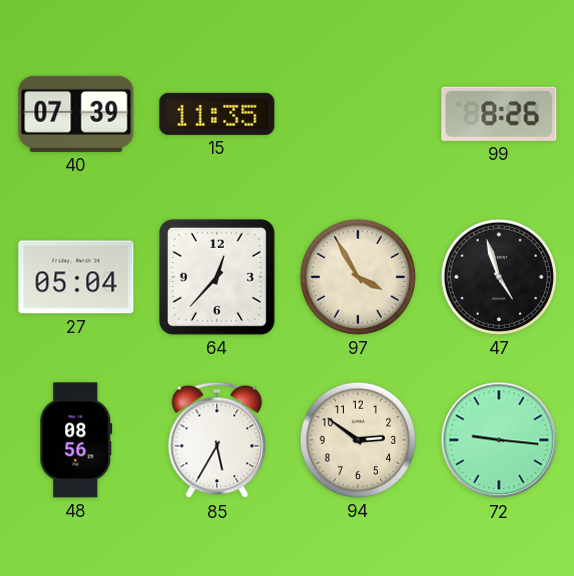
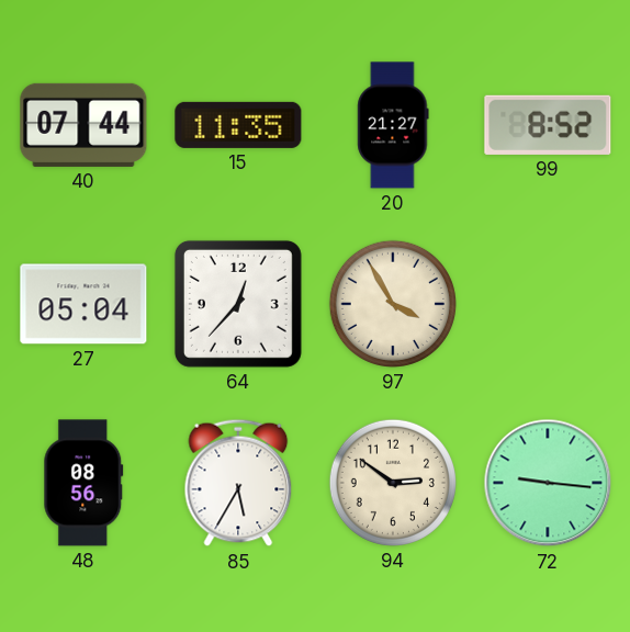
40: 07:39 -> 07:44
20: none -> 21:27
99: 8:26 -> 8:52
47: 4:57 -> none
